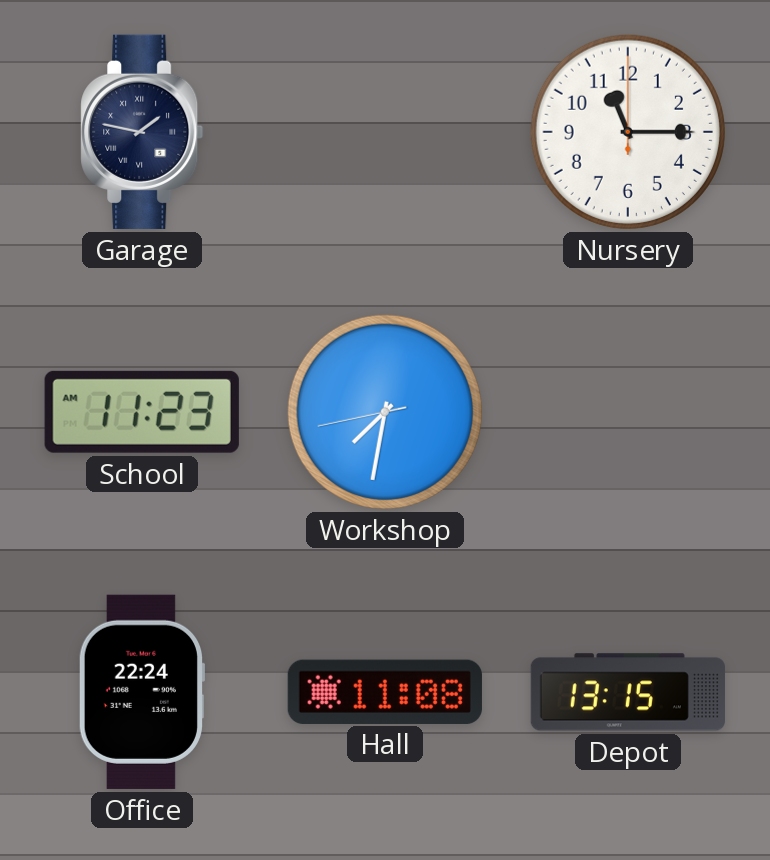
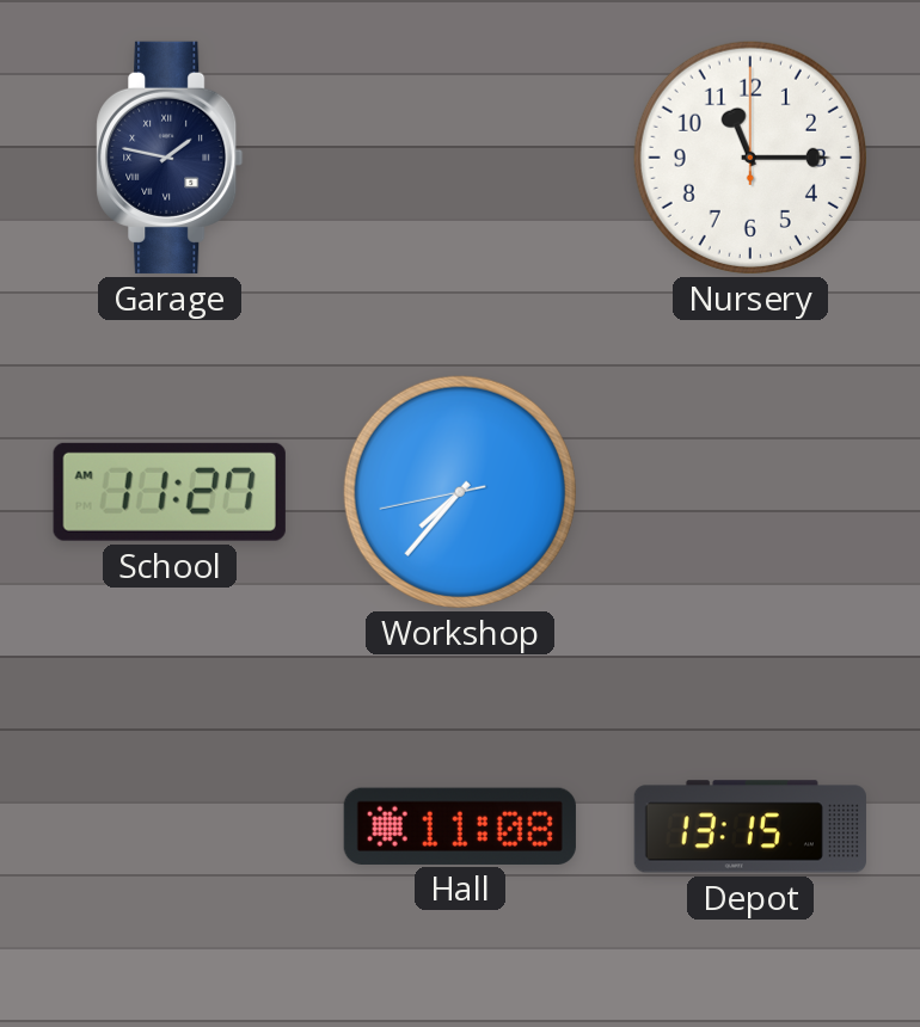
School: 11:23 -> 11:27
Workshop: 7:31 -> 7:36
Office: 22:24 -> none
